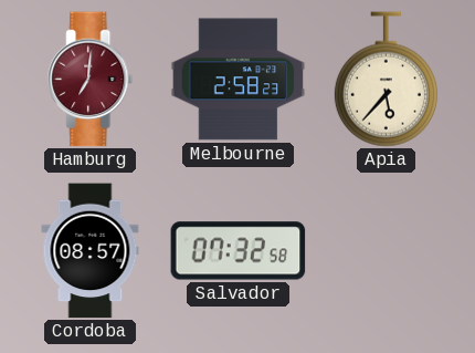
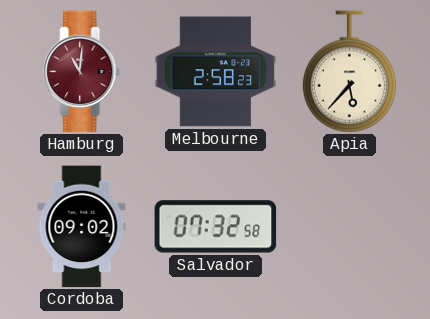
Hamburg: 7:01 -> 11:01
Cordoba: 08:57 -> 09:02
